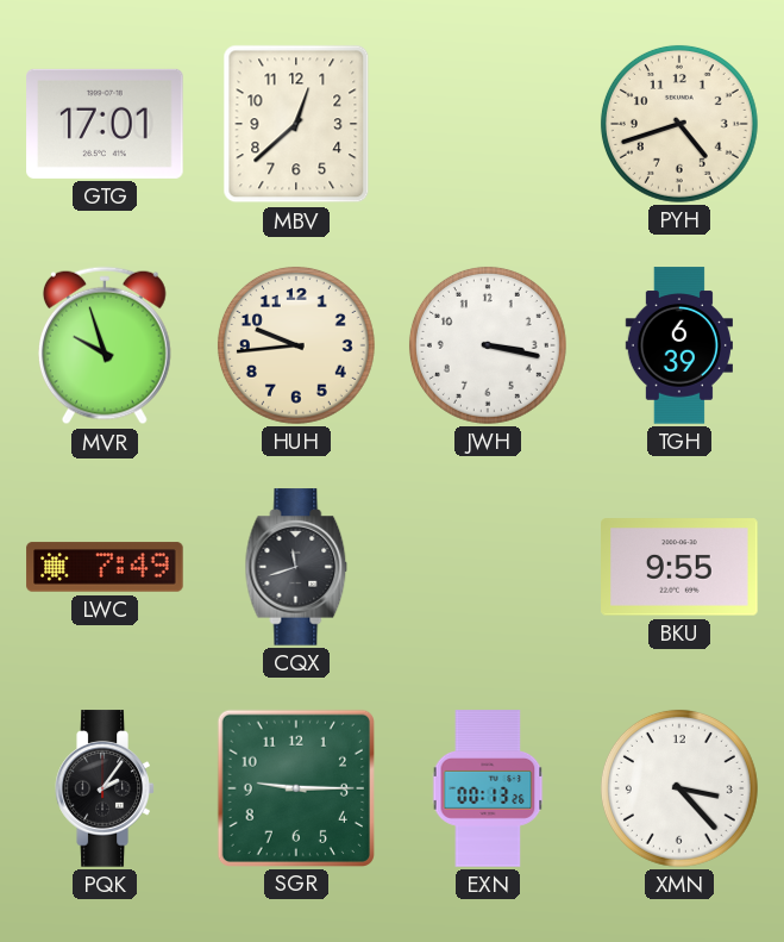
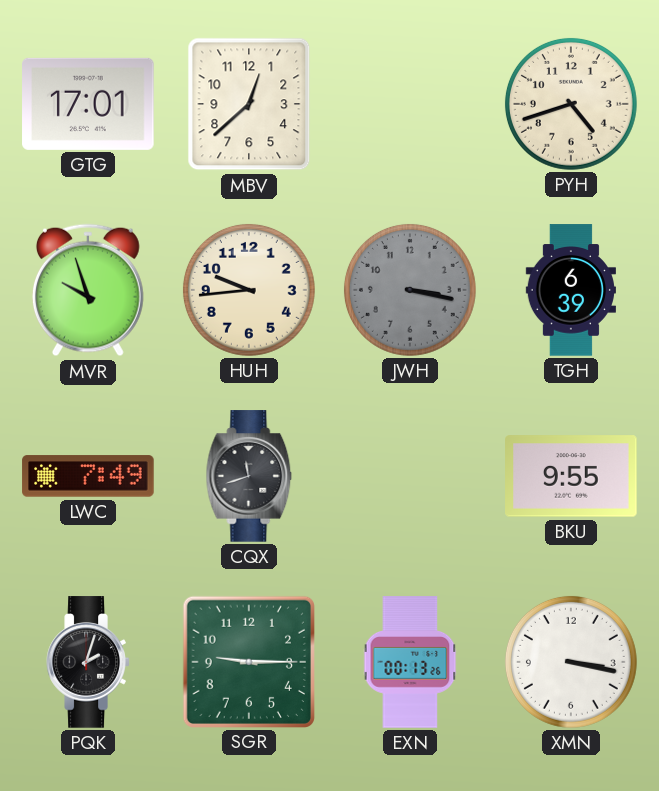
JWH dial: white -> grey
PQK: 2:06 -> 2:03
XMN: 3:23 -> 3:17
